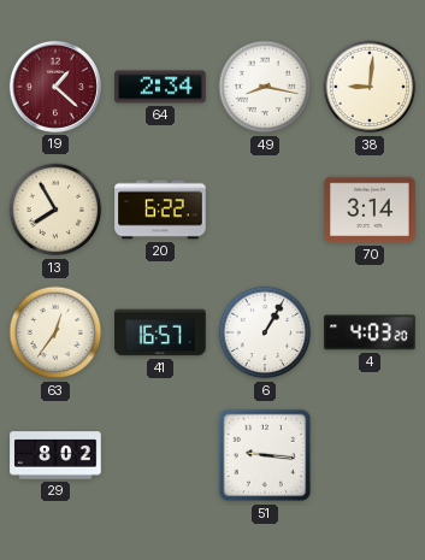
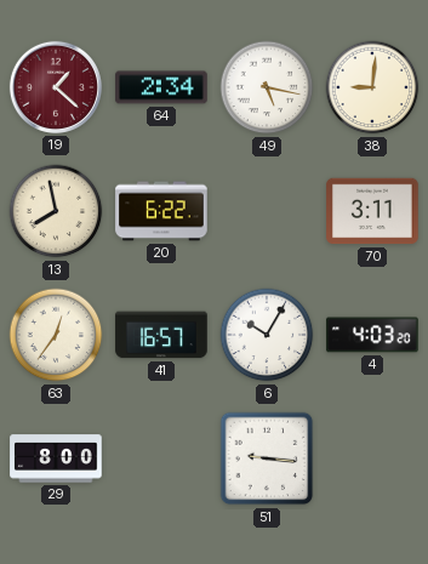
49: 8:17 -> 5:17
13: 7:55 -> 7:58
70: 3:14 -> 3:11
6: 1:05 -> 10:05
29: 8:02 -> 8:00
